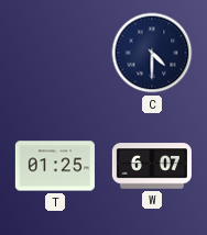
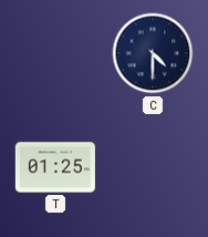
W: 6:07 -> none
